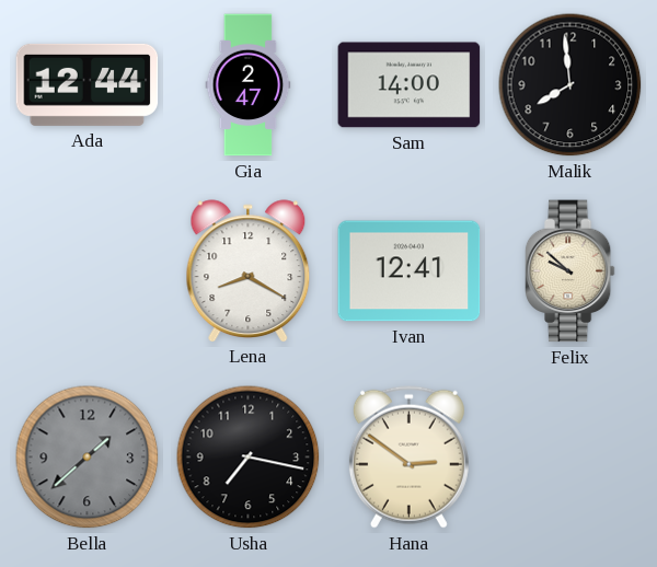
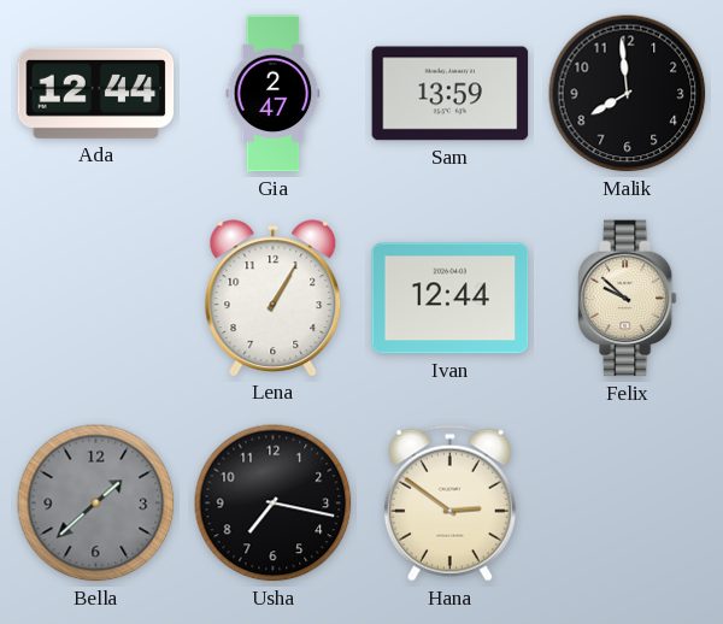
Sam: 14:00 -> 13:59
Lena: 8:20 -> 1:05
Ivan: 12:41 -> 12:44
